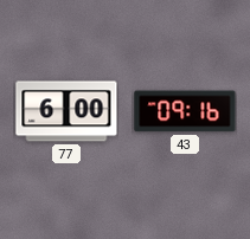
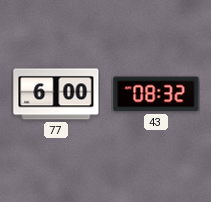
43: 09:16 -> 08:32
